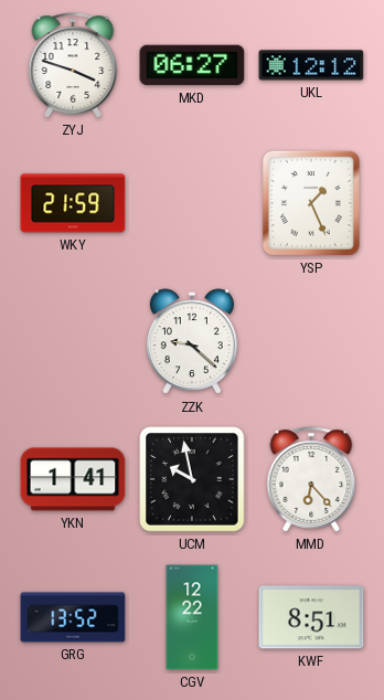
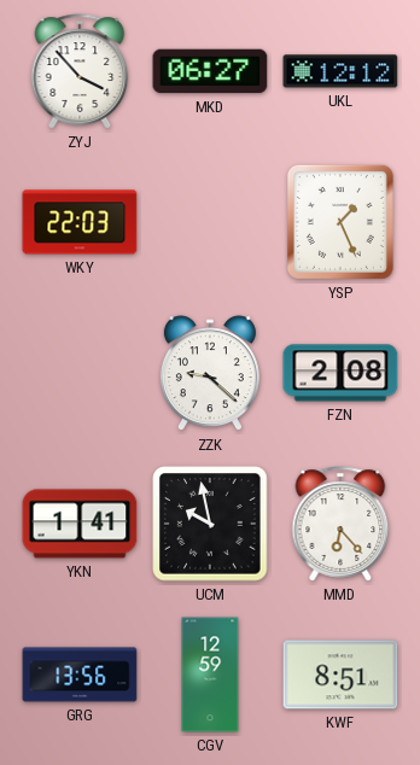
ZYJ: 3:48 -> 3:53
WKY: 21:59 -> 22:03
FZN: none -> 2:08
GRG: 13:52 -> 13:56
CGV: 12:22 -> 12:59
